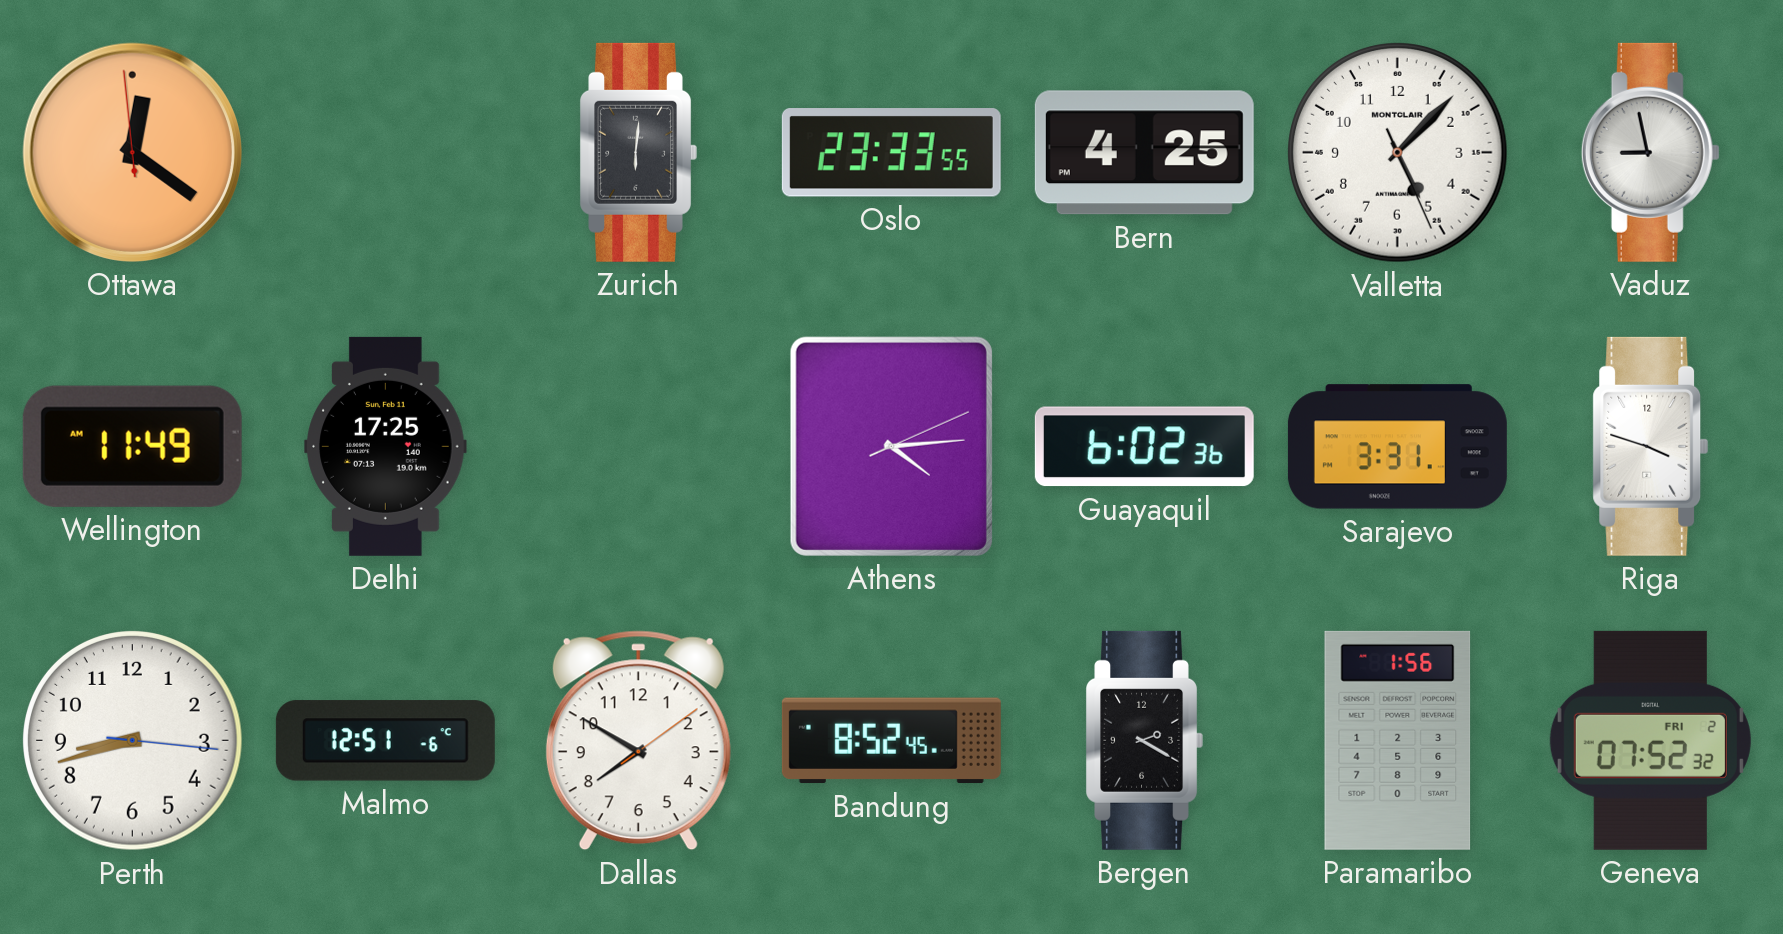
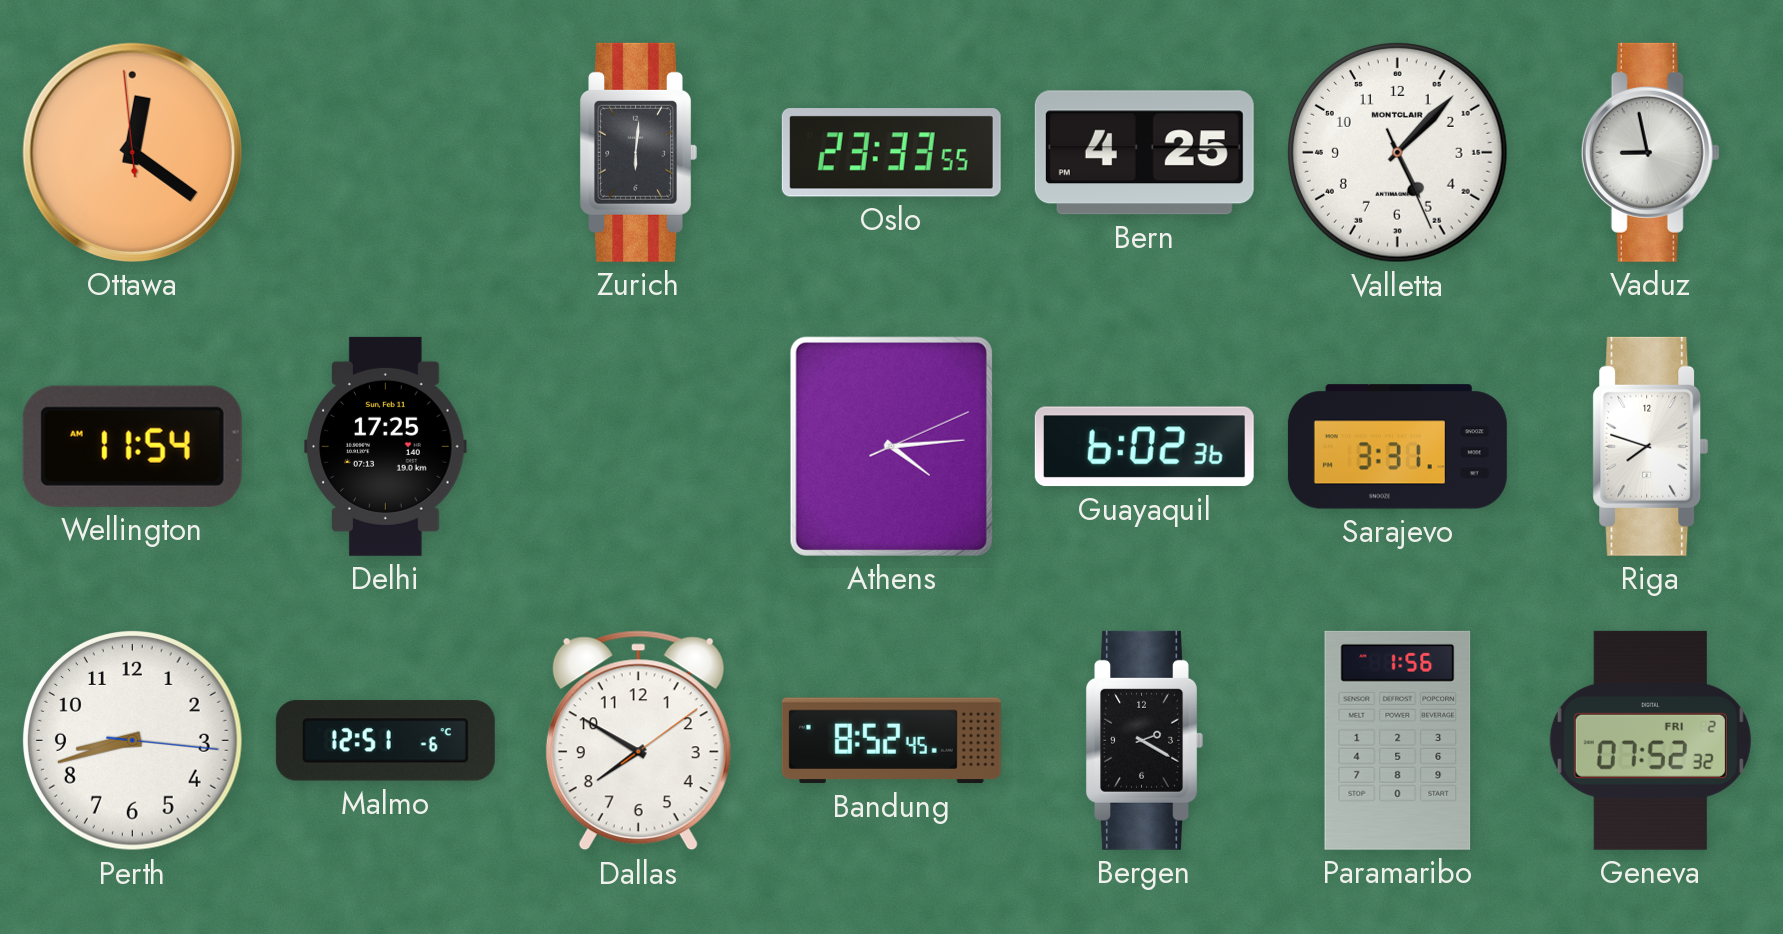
Wellington: 11:49 -> 11:54
Riga: 3:48 -> 7:48
